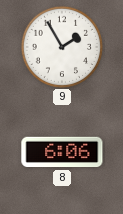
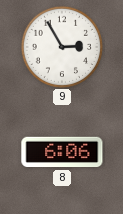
9: 1:55 -> 2:55
